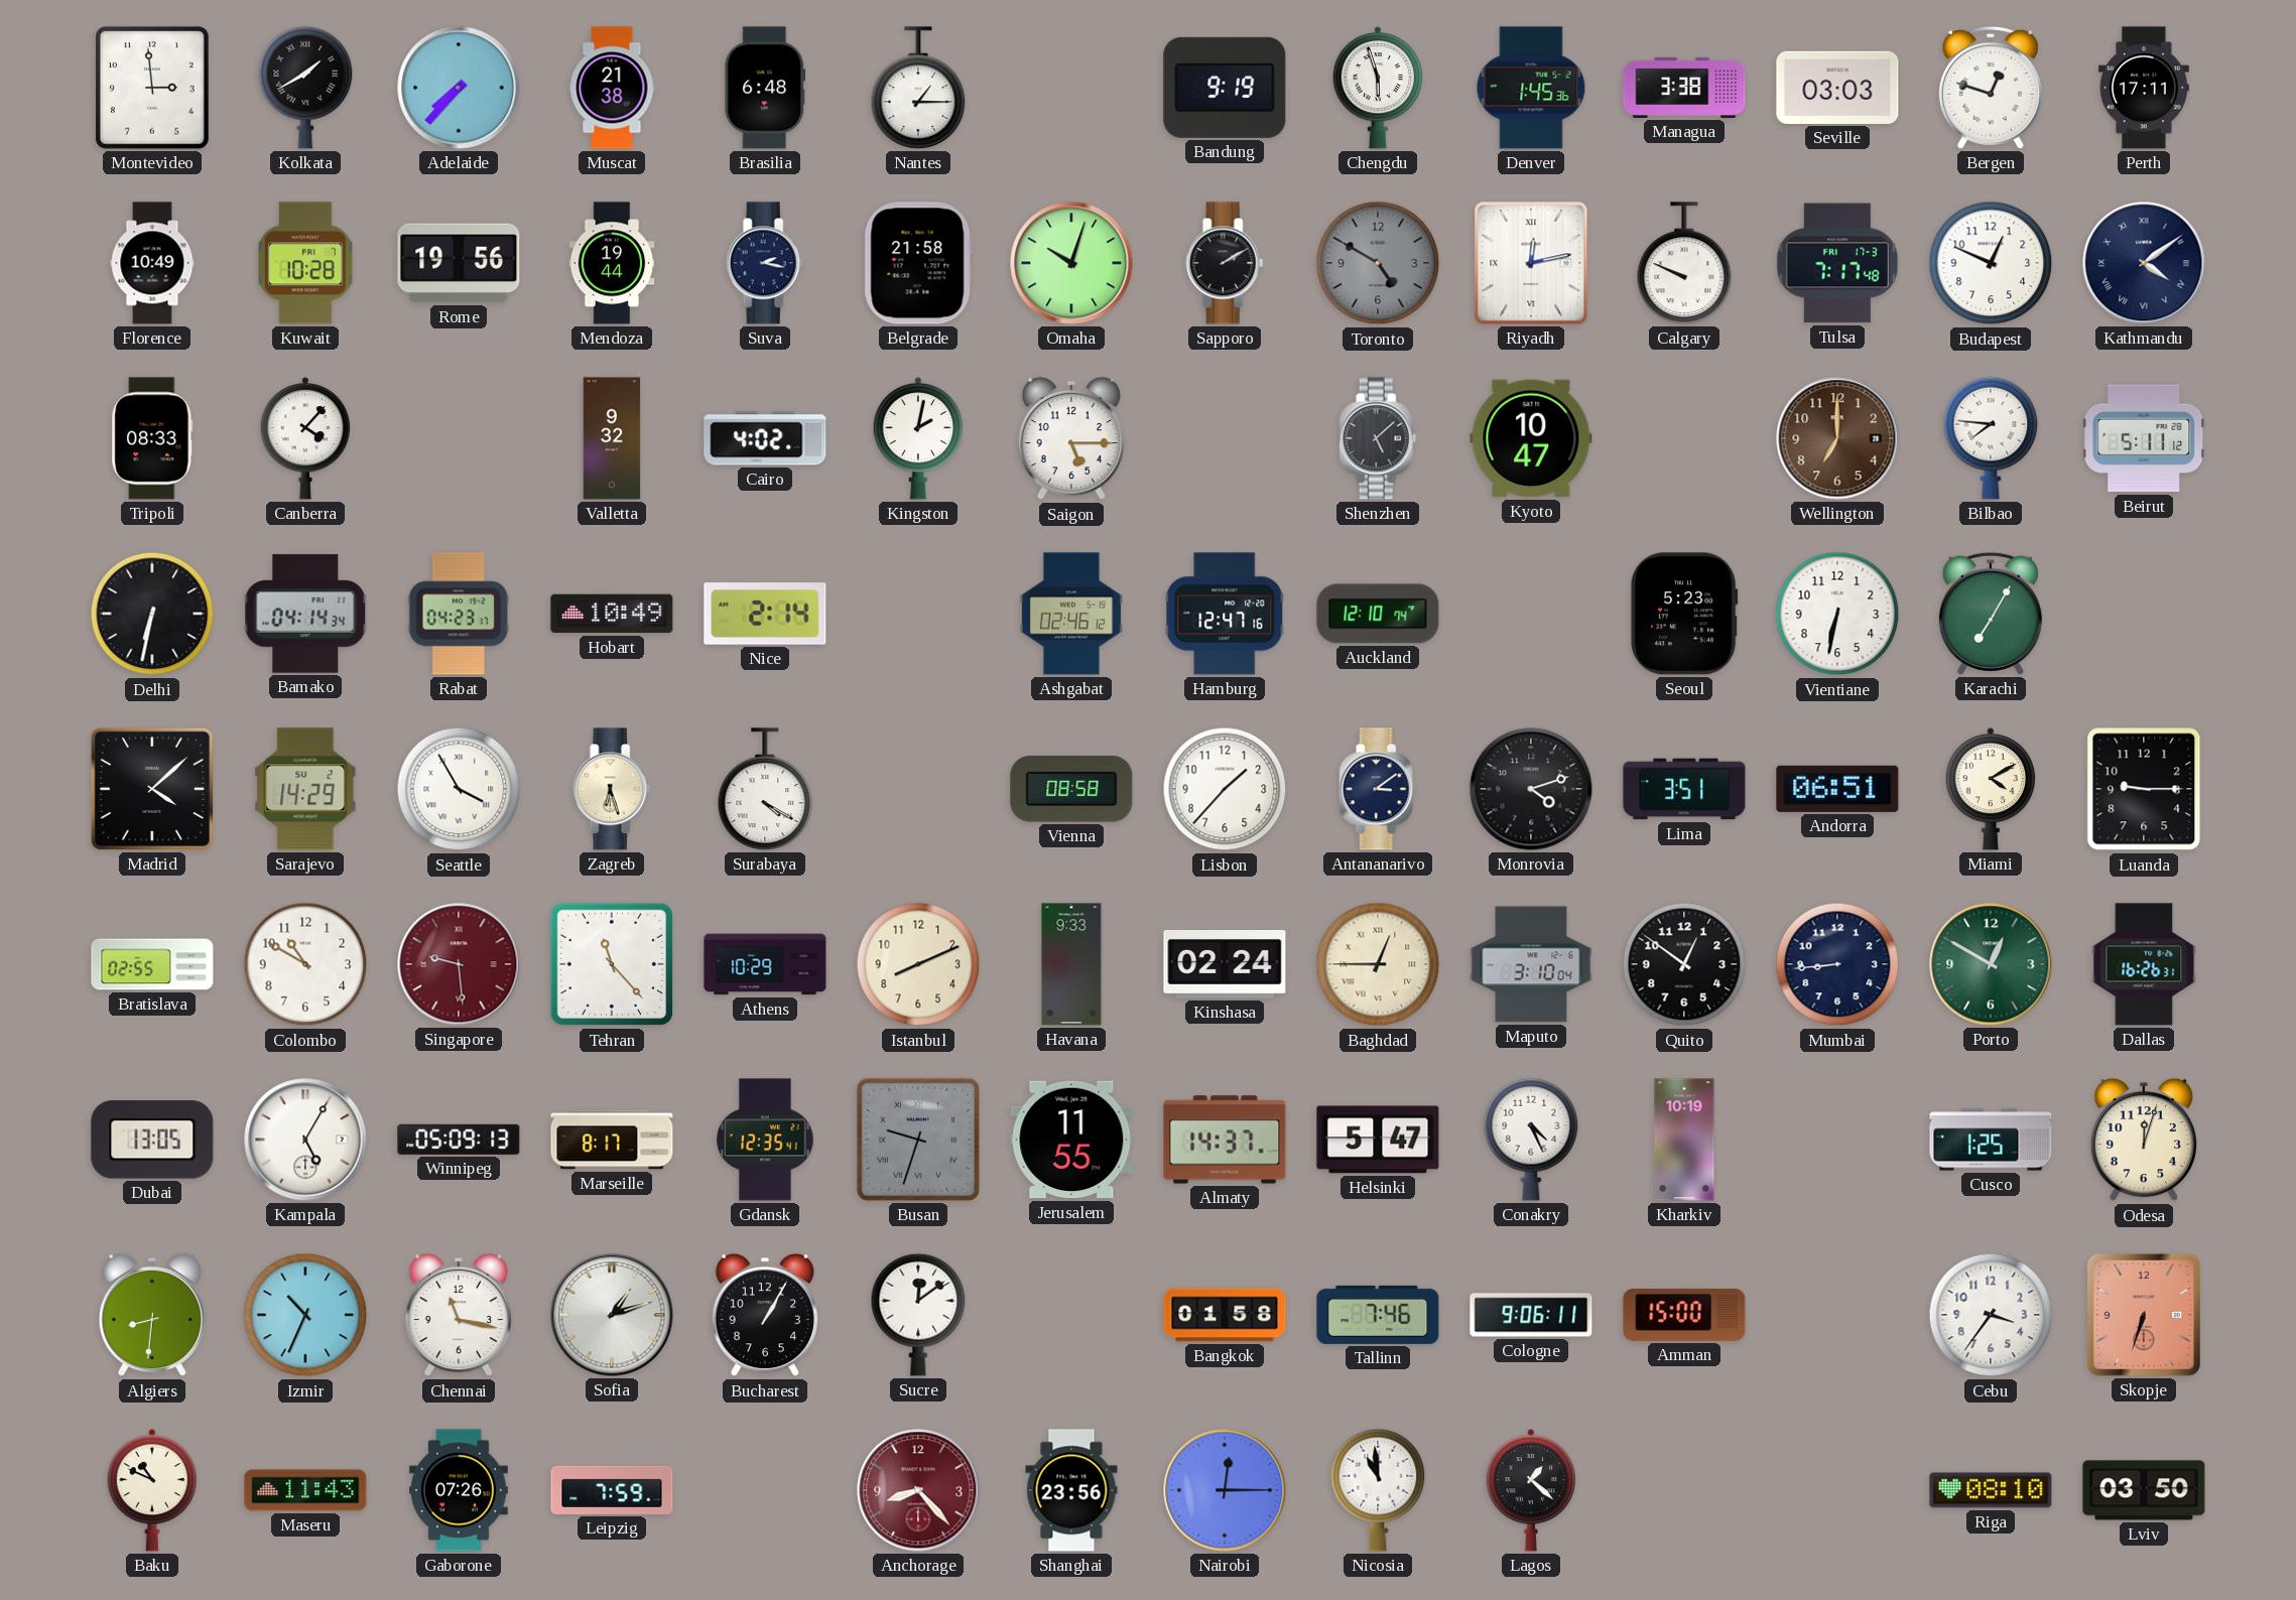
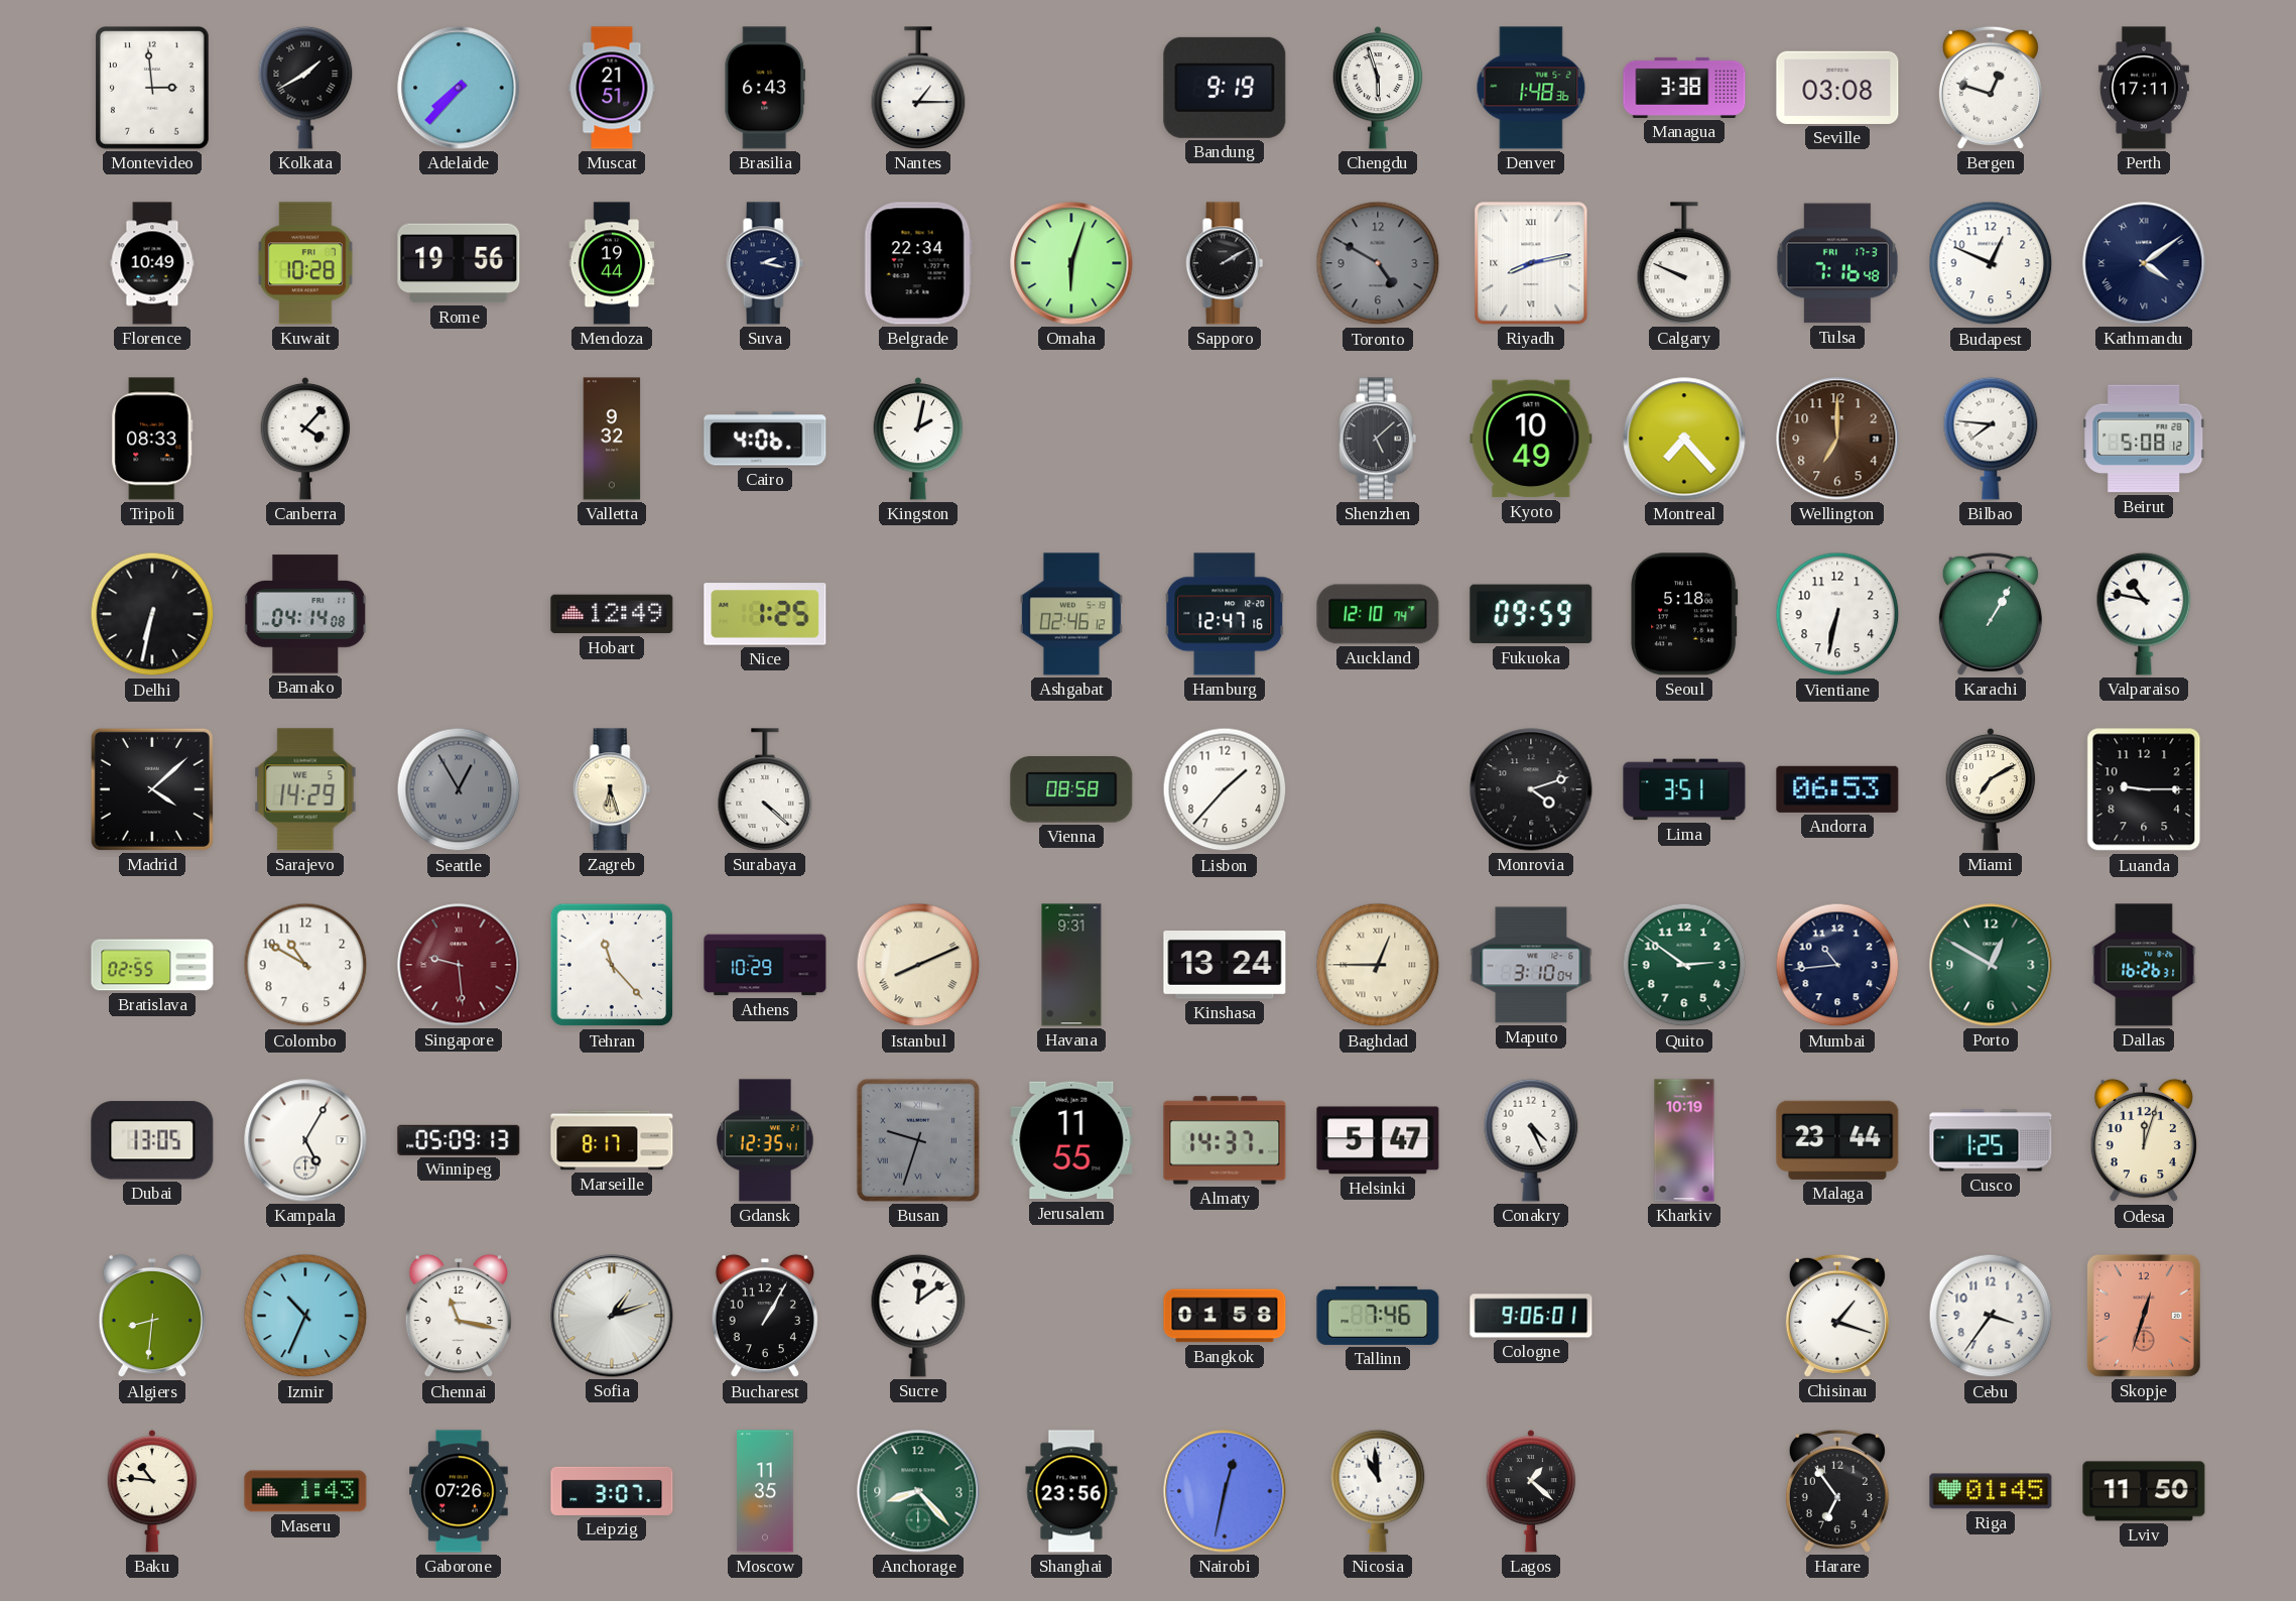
Muscat: 21:38 -> 21:51
Brasilia: 6:48 -> 6:43
Denver: 1:45 -> 1:48
Seville: 03:03 -> 03:08
Belgrade: 21:58 -> 22:34
Omaha: 10:03 -> 6:03
Riyadh: 12:13 -> 8:13
Tulsa: 7:17 -> 7:16
Cairo: 4:02 -> 4:06
Saigon: 5:15 -> none
Kyoto: 10:47 -> 10:49
Montreal: none -> 7:23
Beirut: 5:11 -> 5:08
Bamako: 04:14:34 -> 04:14:08
Rabat: 04:23 -> none
Hobart: 10:49 -> 12:49
Nice: 2:14 -> 1:25
Fukuoka: none -> 09:59
Seoul: 5:23 -> 5:18
Karachi: 7:05 -> 1:05
Valparaiso: none -> 10:47
Sarajevo date: SU 2 -> WE 5
Seattle: 3:55 -> 12:55
Seattle dial: white -> grey
Surabaya: 4:20 -> 4:22
Antananarivo: 3:09 -> none
Andorra: 06:51 -> 06:53
Miami: 4:10 -> 7:10
Istanbul numerals: Arabic -> Roman
Havana: 9:33 -> 9:31
Kinshasa: 02:24 -> 13:24
Quito: 12:51 -> 2:51
Quito dial: black -> green
Mumbai: 8:44 -> 10:44
Malaga: none -> 23:44
Cologne: 9:06:11 -> 9:06:01
Amman: 15:00 -> none
Chisinau: none -> 1:18
Skopje: 6:33 -> 12:33
Baku: 10:49 -> 10:46
Maseru: 11:43 -> 1:43
Leipzig: 7:59 -> 3:07
Moscow: none -> 11:35
Anchorage dial: burgundy -> green
Nairobi: 12:15 -> 12:32
Harare: none -> 6:54
Riga: 08:10 -> 01:45
Lviv: 03:50 -> 11:50
